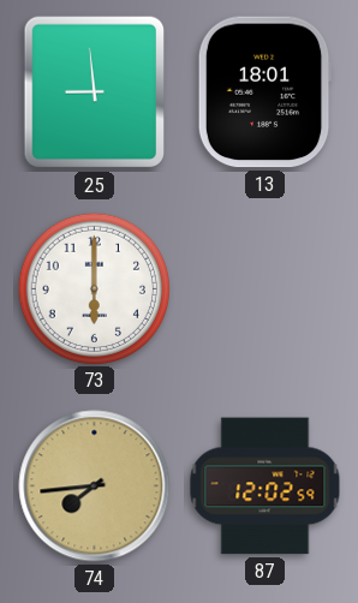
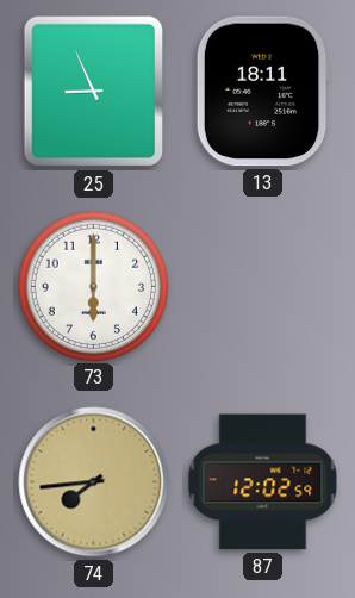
25: 8:59 -> 8:56
13: 18:01 -> 18:11
